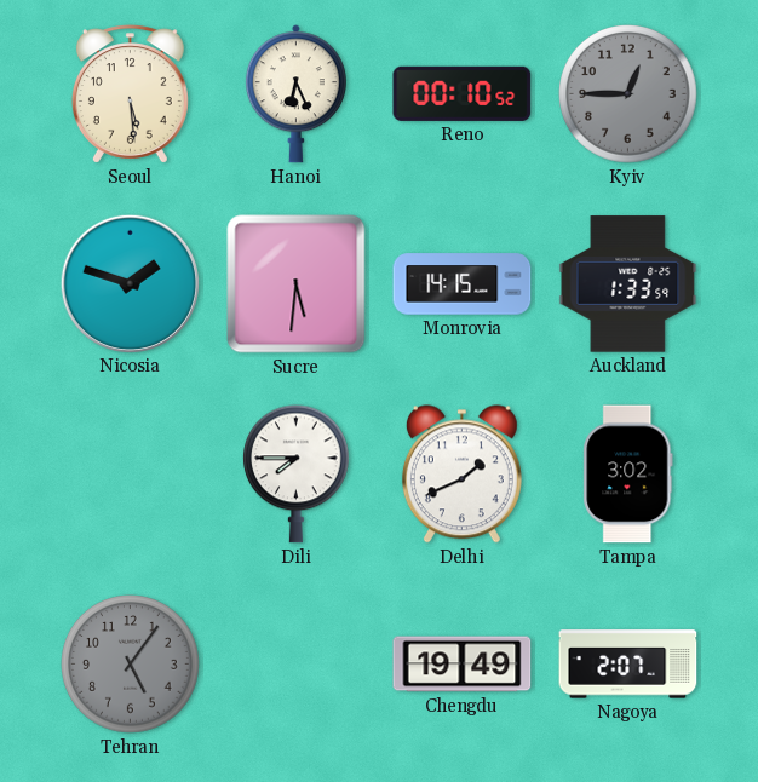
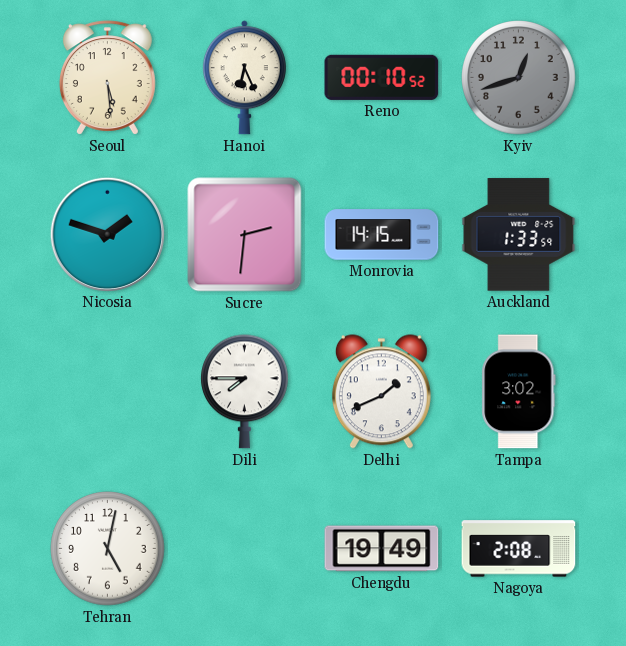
Kyiv: 12:45 -> 12:42
Sucre: 5:31 -> 2:31
Tehran: 5:06 -> 5:02
Tehran dial: grey -> white
Nagoya: 2:07 -> 2:08
